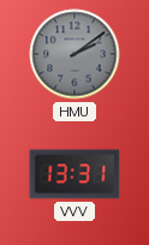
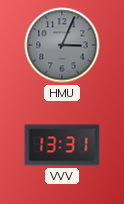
HMU: 2:09 -> 3:04
